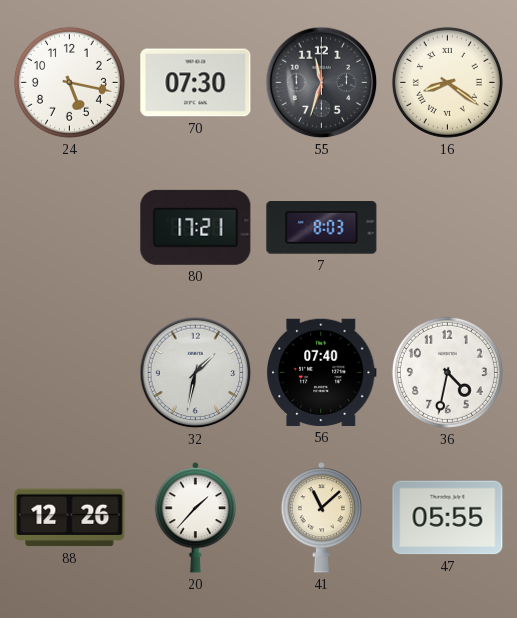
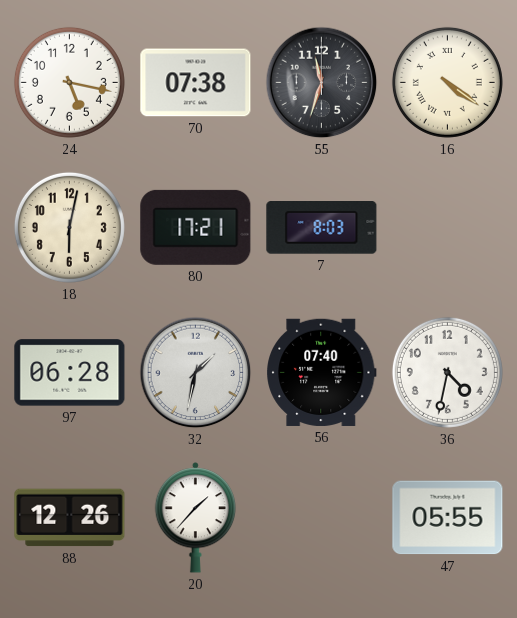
70: 07:30 -> 07:38
16: 8:21 -> 4:21
18: none -> 6:02
97: none -> 06:28
41: 11:08 -> none
